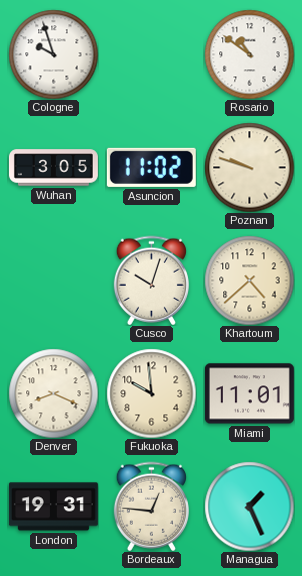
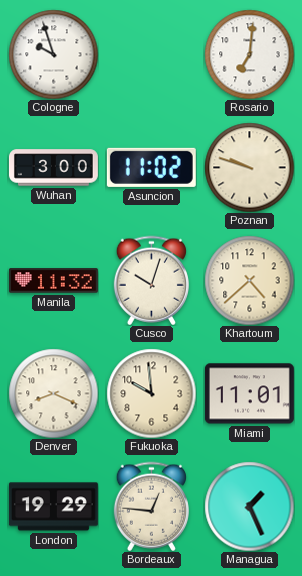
Rosario: 10:51 -> 7:01
Wuhan: 3:05 -> 3:00
Manila: none -> 11:32
London: 19:31 -> 19:29
